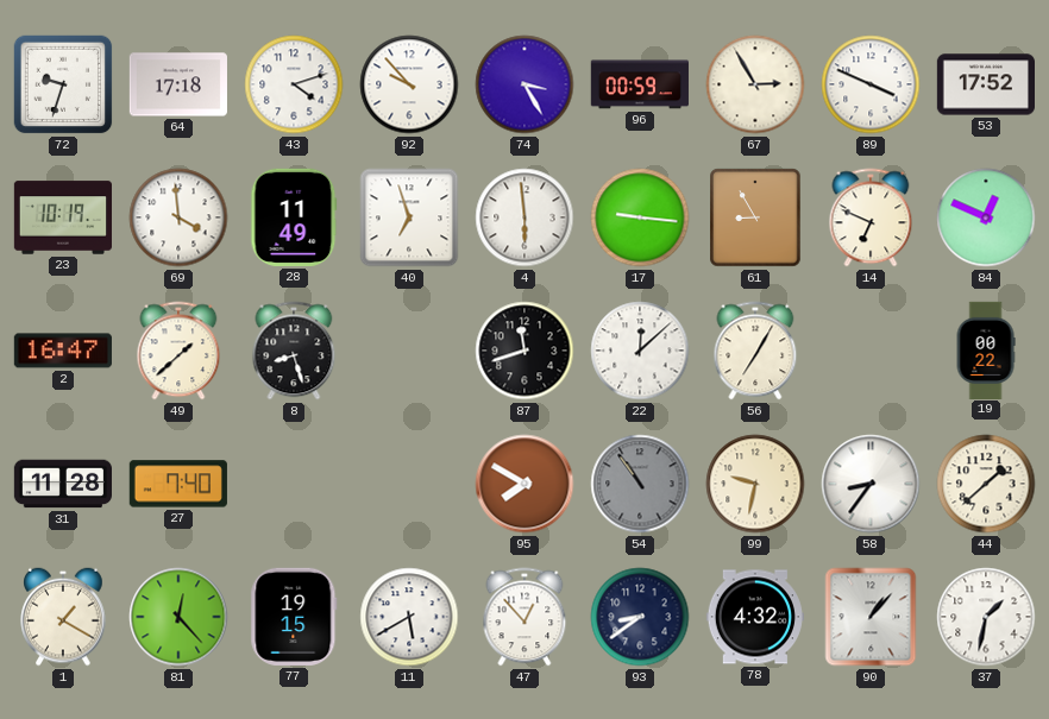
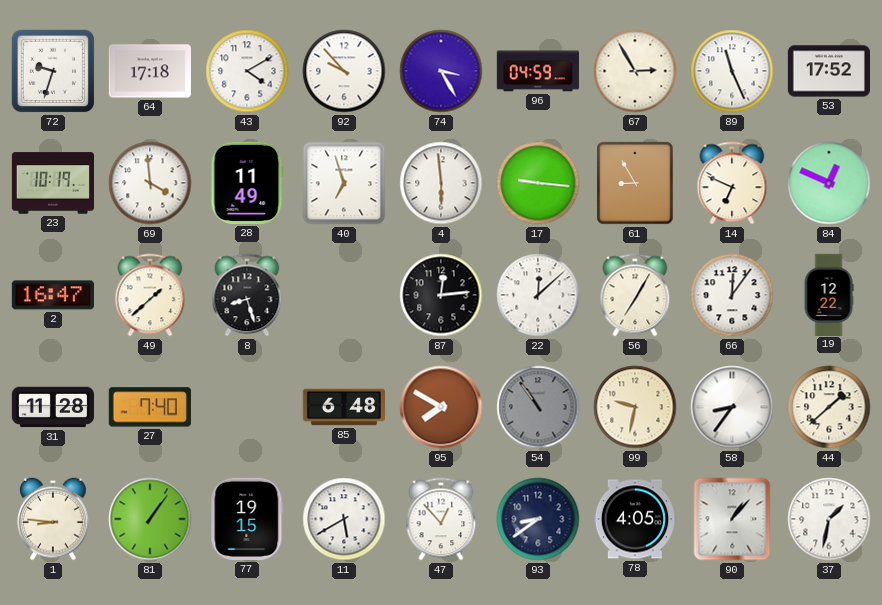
43: 4:12 -> 4:10
96: 00:59 -> 04:59
89: 3:49 -> 11:26
87: 11:42 -> 12:14
66: none -> 12:06
19: 00:22 -> 12:22
85: none -> 6:48
1: 1:20 -> 8:46
81: 12:23 -> 1:06
78: 4:32 -> 4:05
